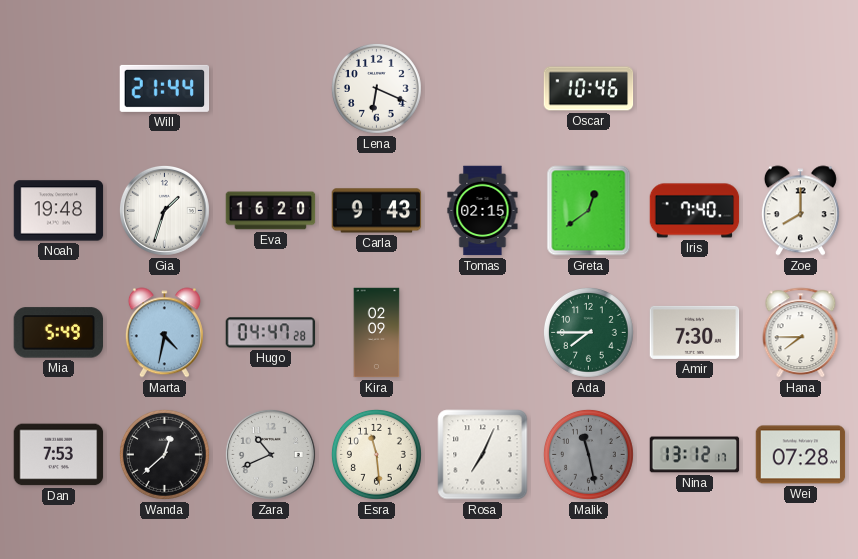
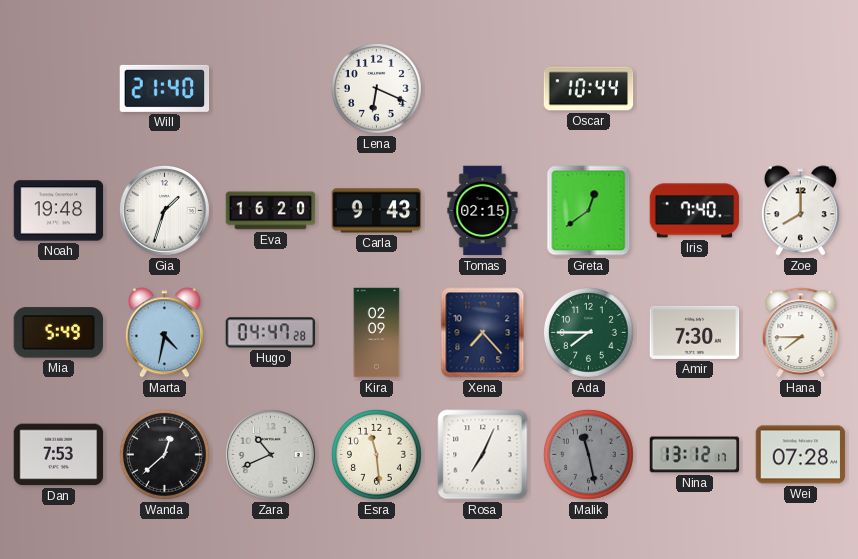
Will: 21:44 -> 21:40
Oscar: 10:46 -> 10:44
Xena: none -> 7:23
